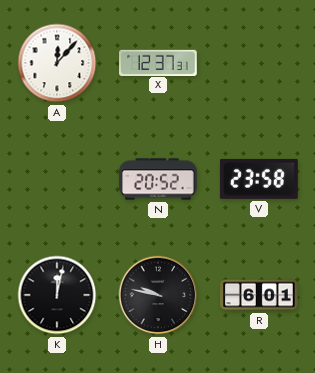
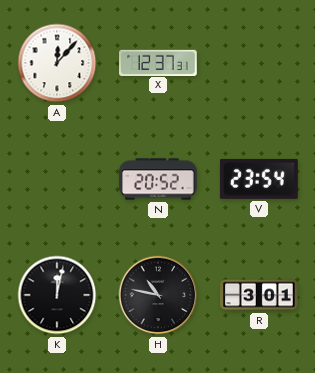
V: 23:58 -> 23:54
H: 9:47 -> 10:47
R: 6:01 -> 3:01
